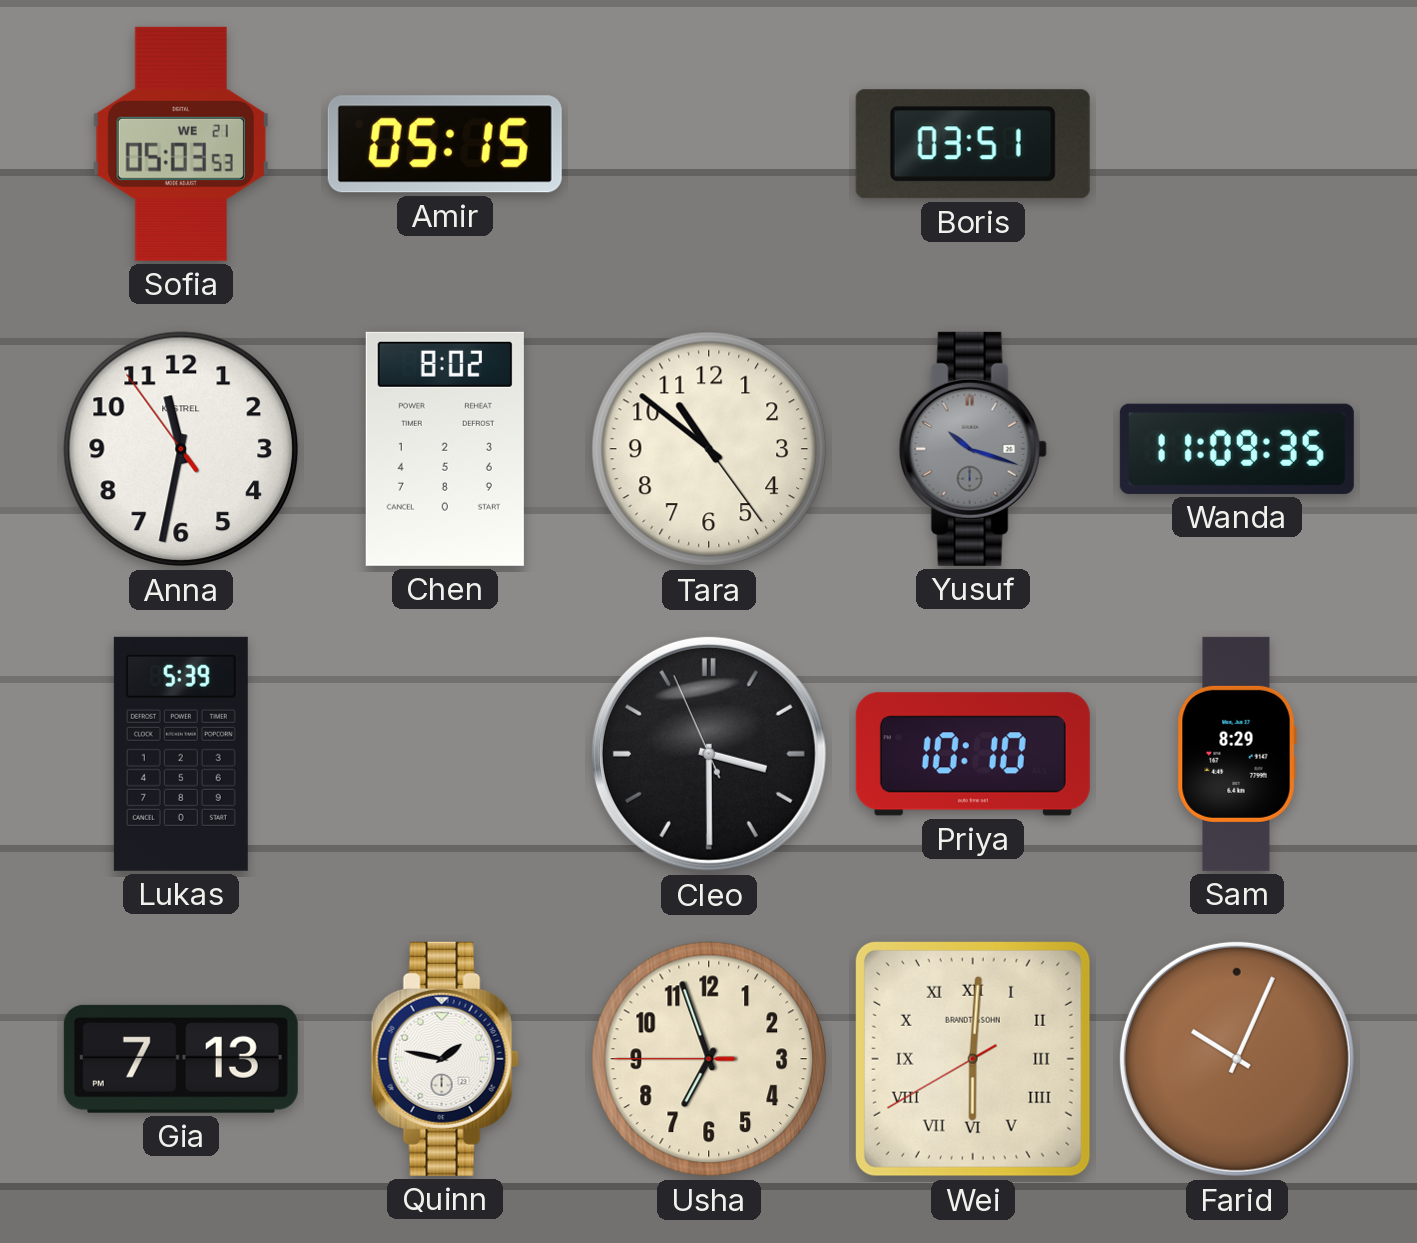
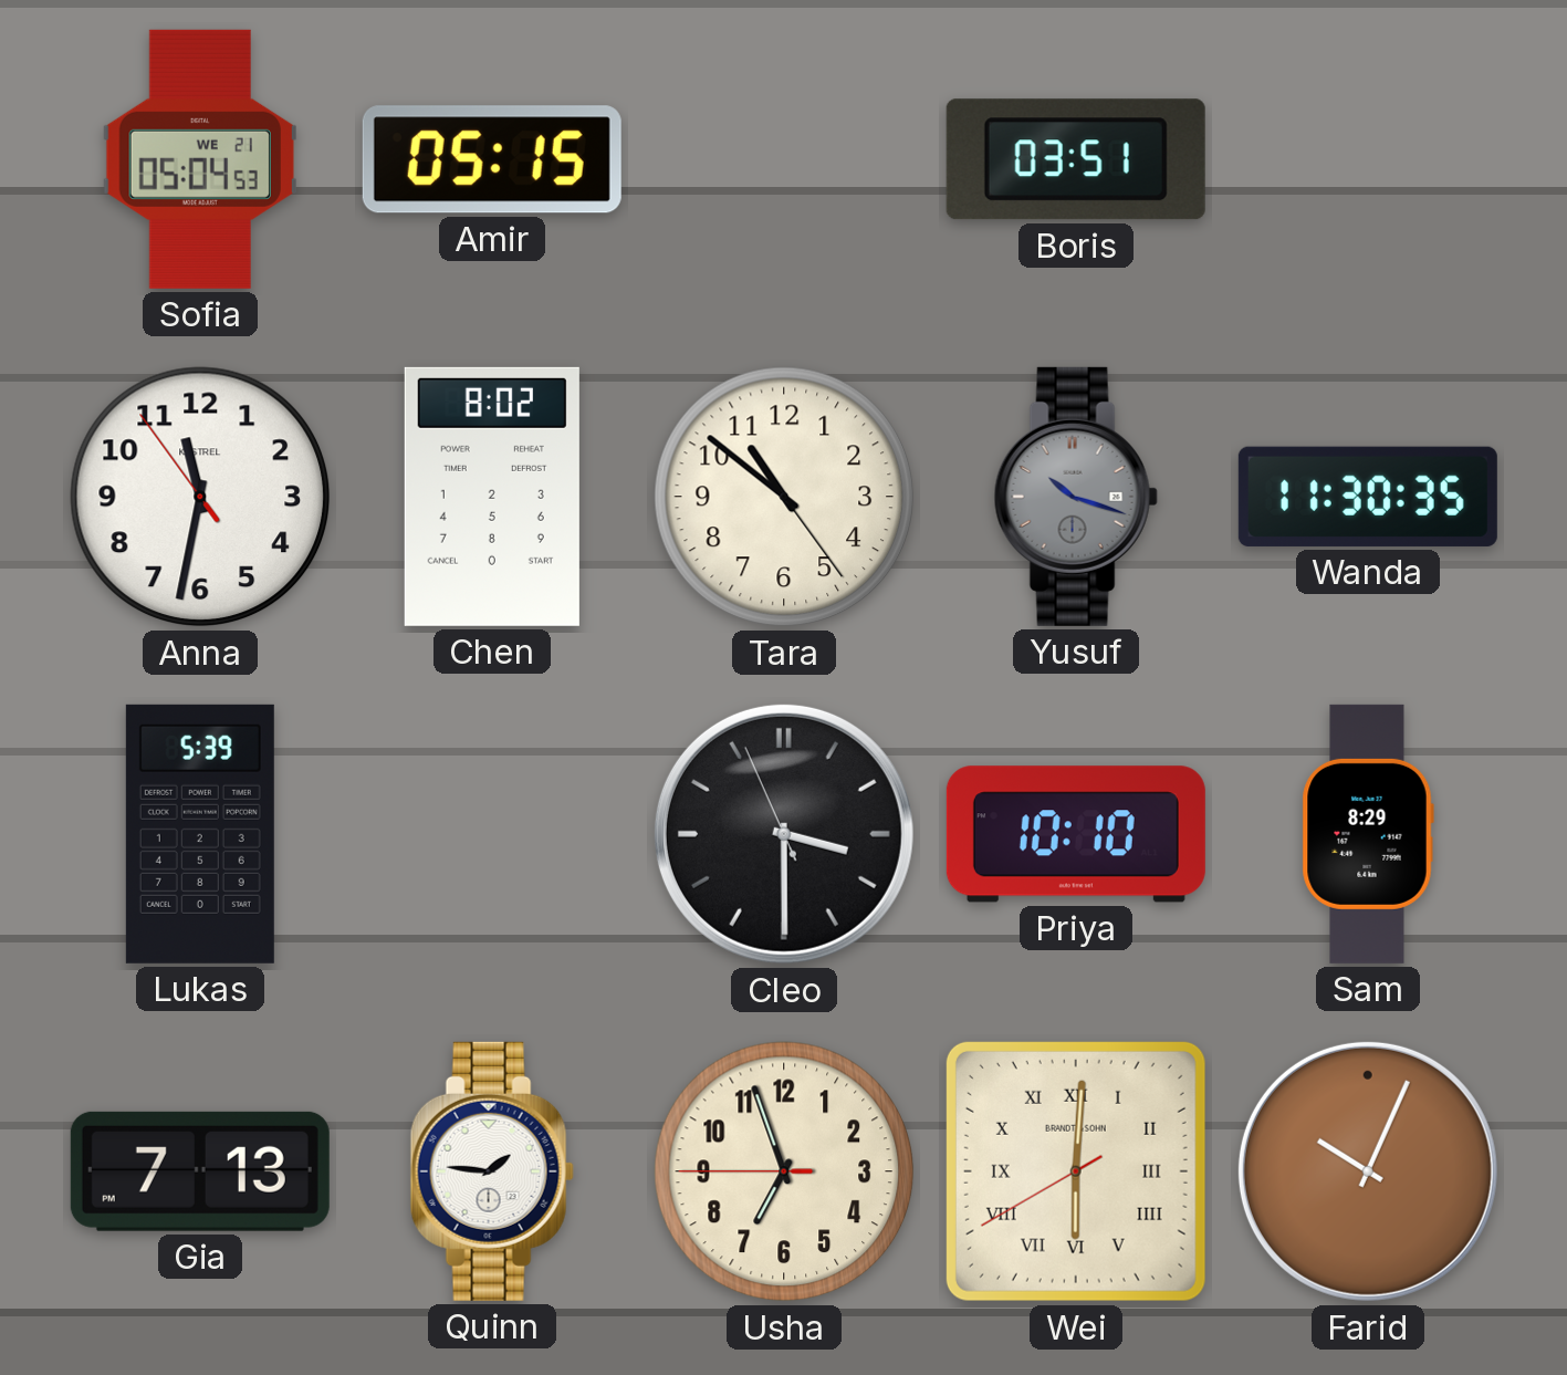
Sofia: 05:03 -> 05:04
Wanda: 11:09 -> 11:30
Quinn: 1:47 -> 1:46
